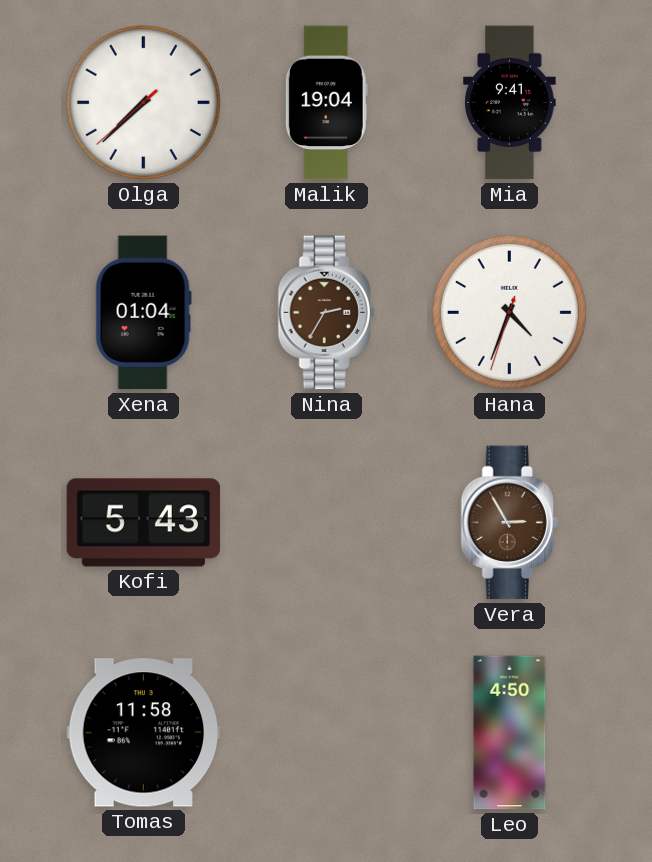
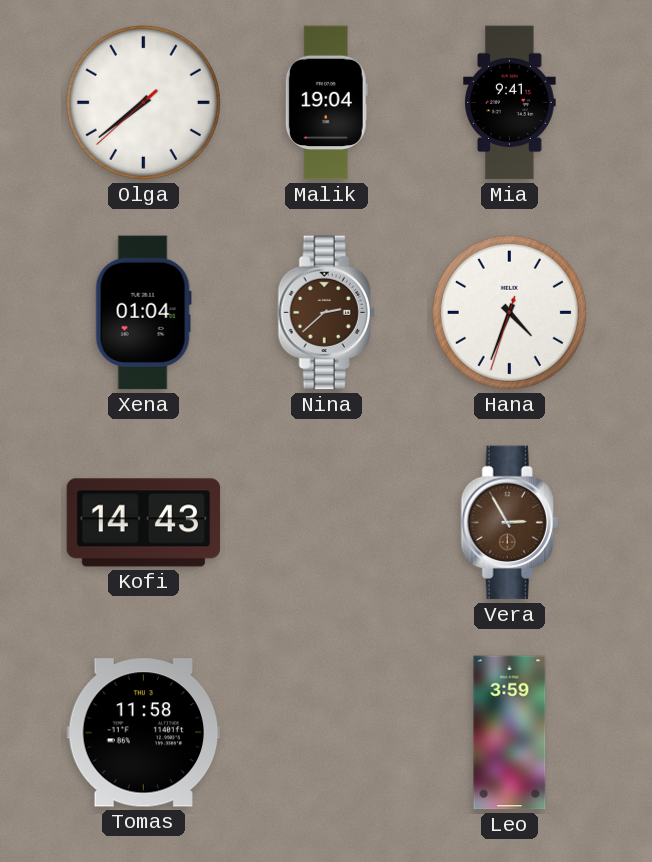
Olga: 7:37 -> 7:38
Nina: 2:35 -> 2:38
Kofi: 5:43 -> 14:43
Leo: 4:50 -> 3:59
